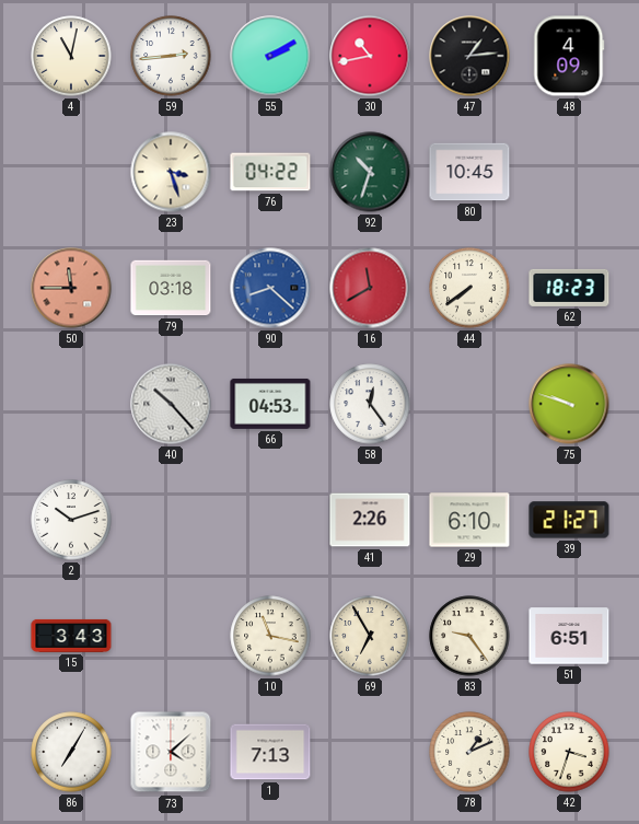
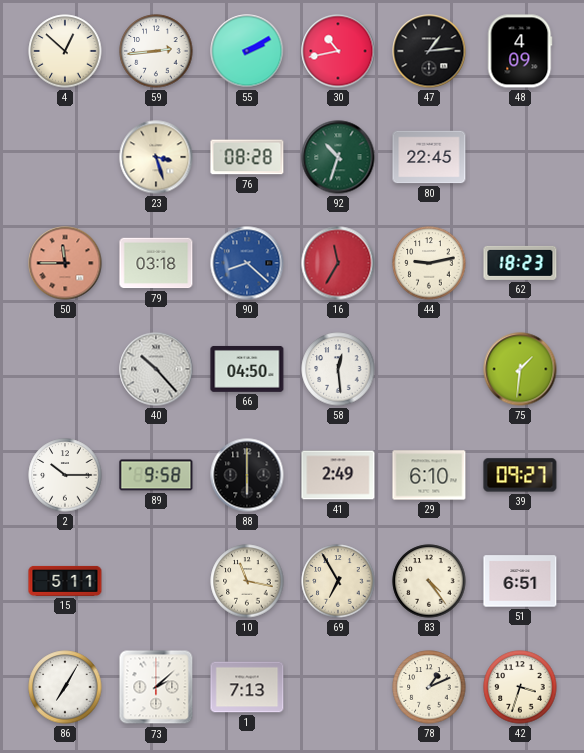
4: 11:02 -> 12:52
76: 04:22 -> 08:28
80: 10:45 -> 22:45
16: 11:40 -> 11:35
44: 7:39 -> 9:13
66: 04:53 -> 04:50
58: 12:24 -> 12:29
75: 9:48 -> 1:31
2: 10:12 -> 10:15
89: none -> 9:58
88: none -> 6:00
41: 2:26 -> 2:49
39: 21:27 -> 09:27
15: 3:43 -> 5:11
83: 9:24 -> 4:24
73: 4:08 -> 2:08
